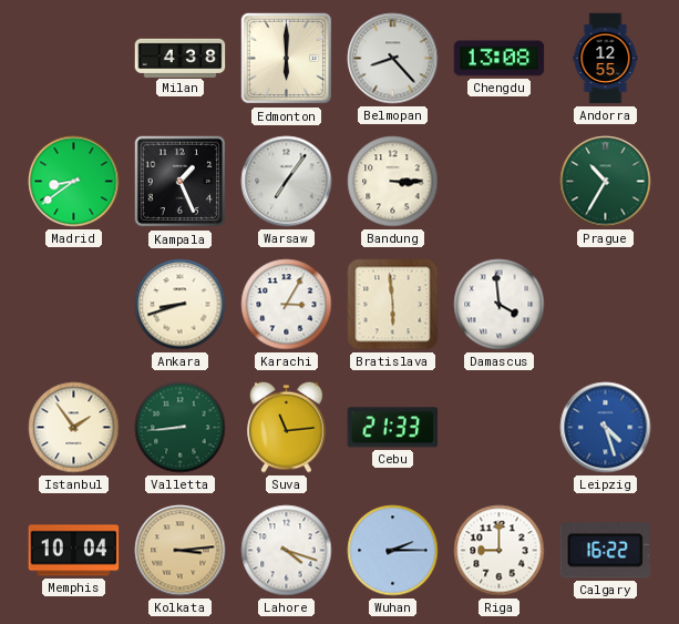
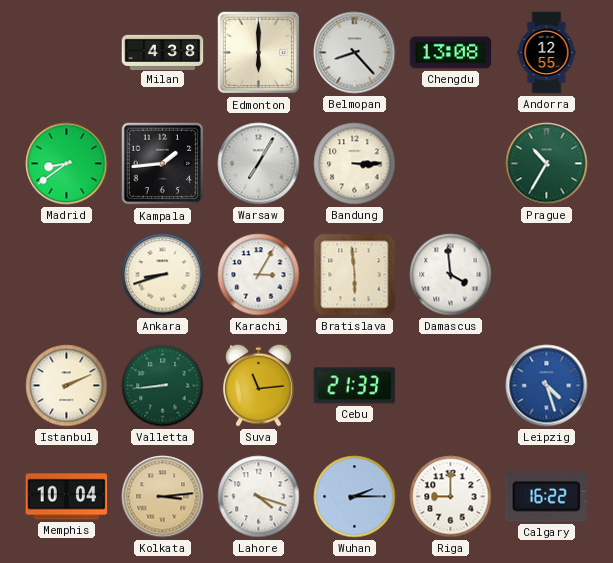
Kampala: 1:26 -> 1:44
Warsaw: 7:06 -> 7:05
Istanbul: 1:54 -> 2:11
